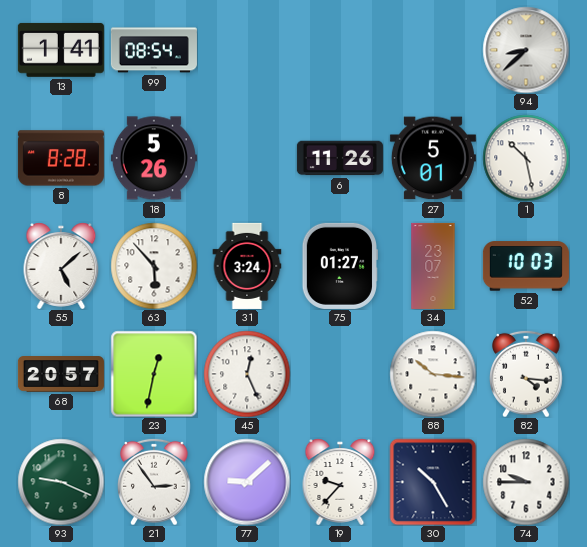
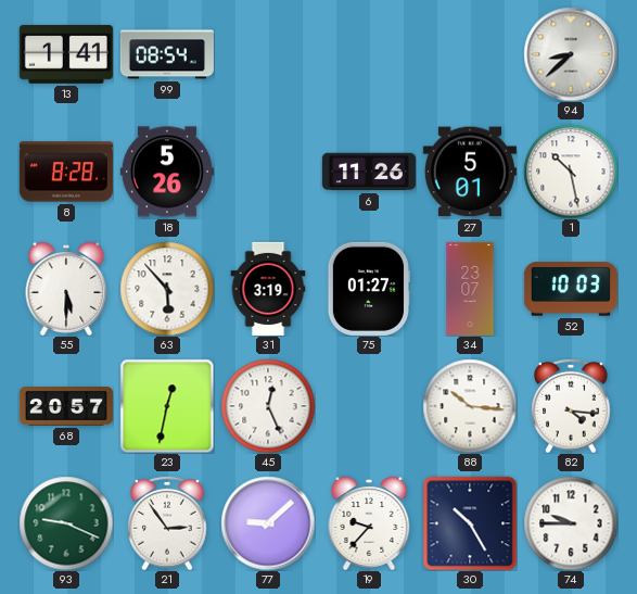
55: 5:08 -> 5:30
31: 3:24 -> 3:19
